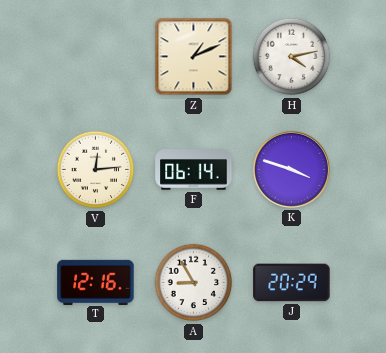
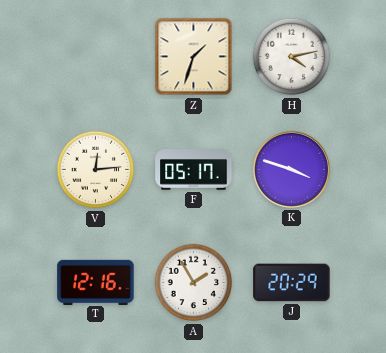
Z: 1:11 -> 1:33
F: 06:14 -> 05:17
A: 8:55 -> 1:55
